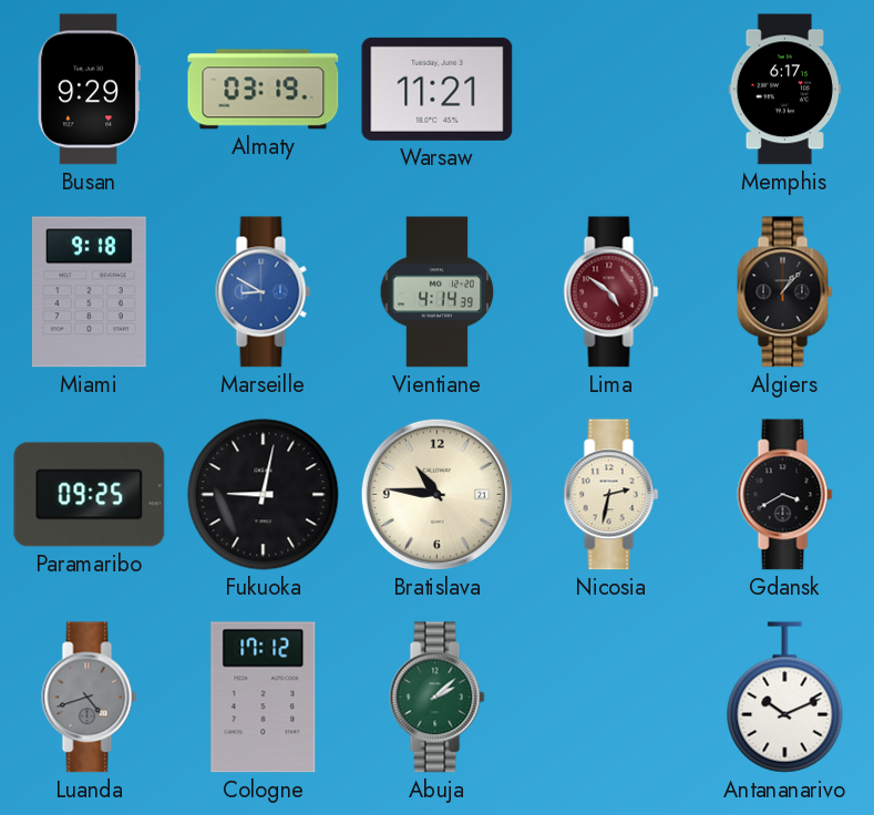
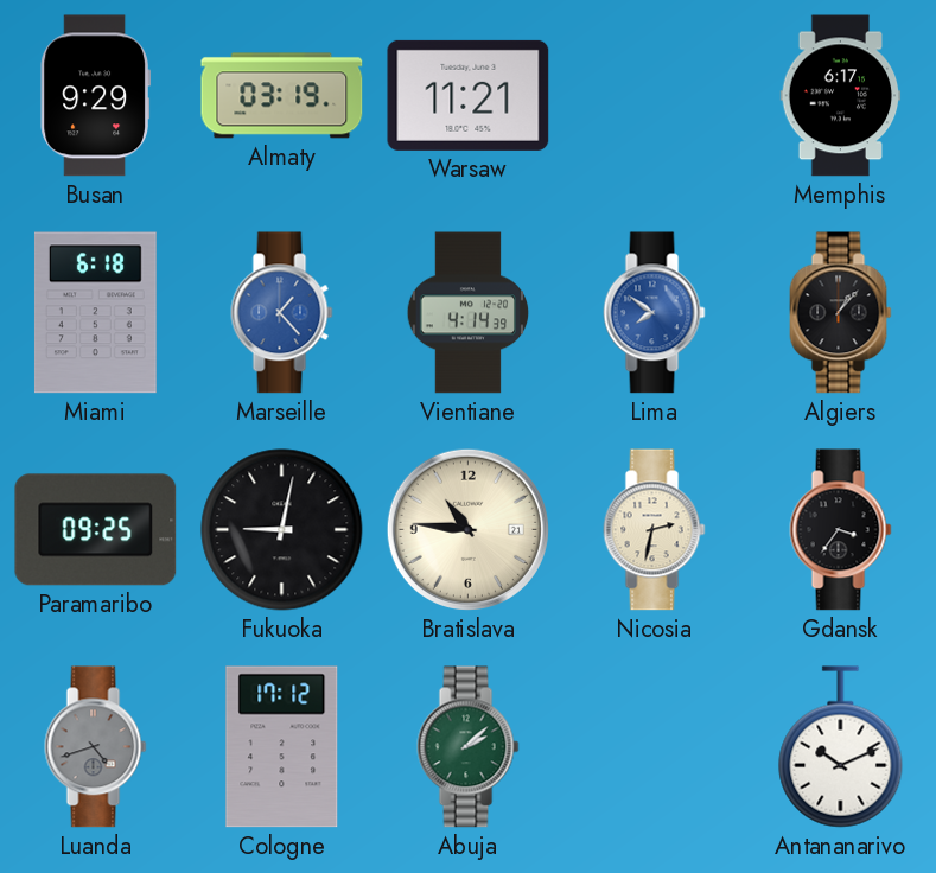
Miami: 9:18 -> 6:18
Marseille: 8:50 -> 1:23
Lima: 4:51 -> 7:51
Lima dial: burgundy -> blue
Gdansk: 3:40 -> 3:36
